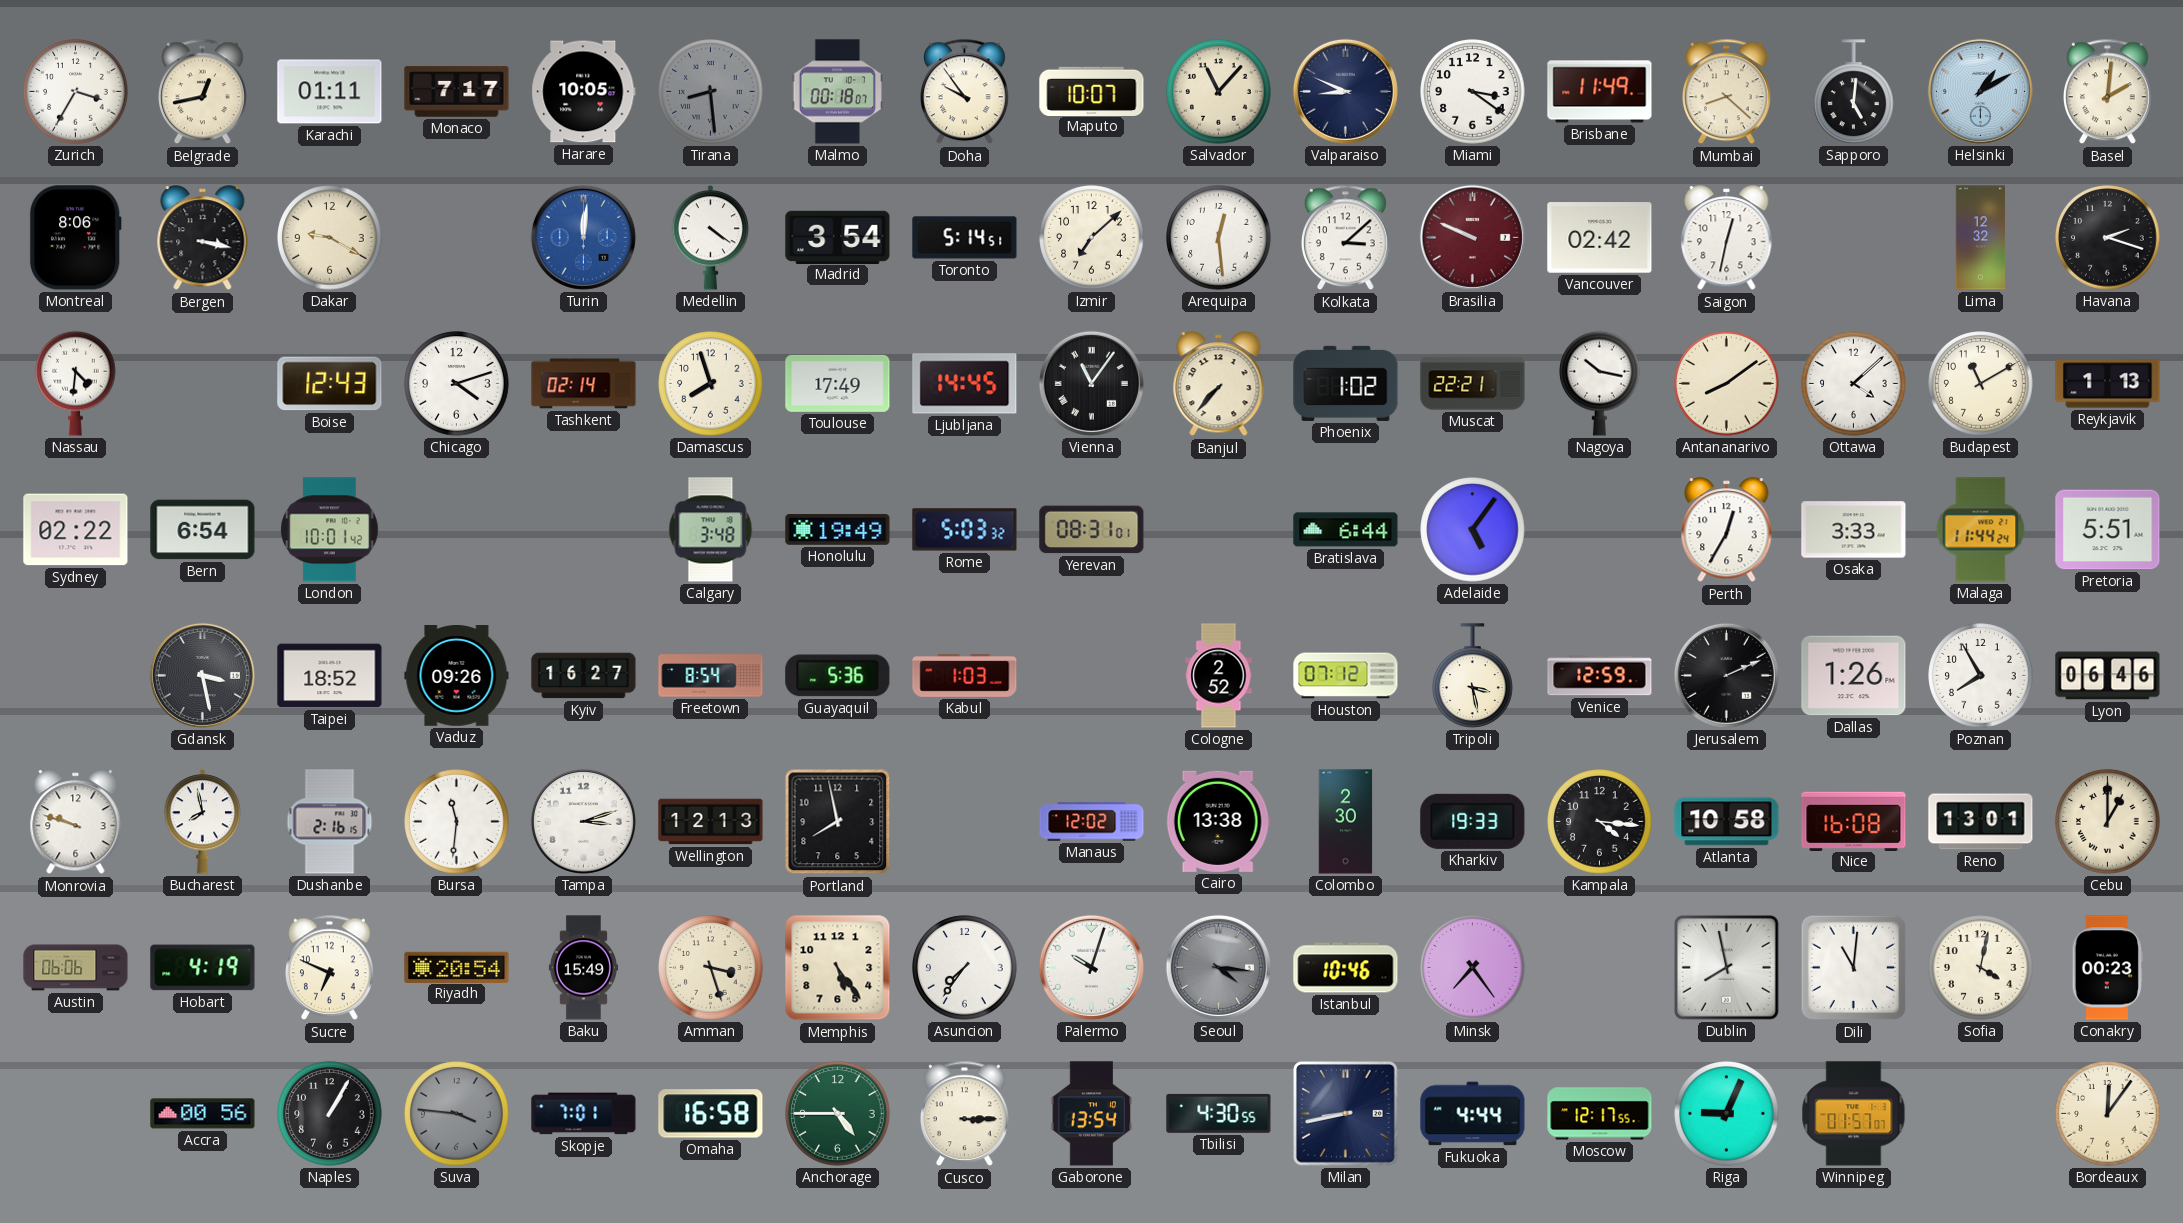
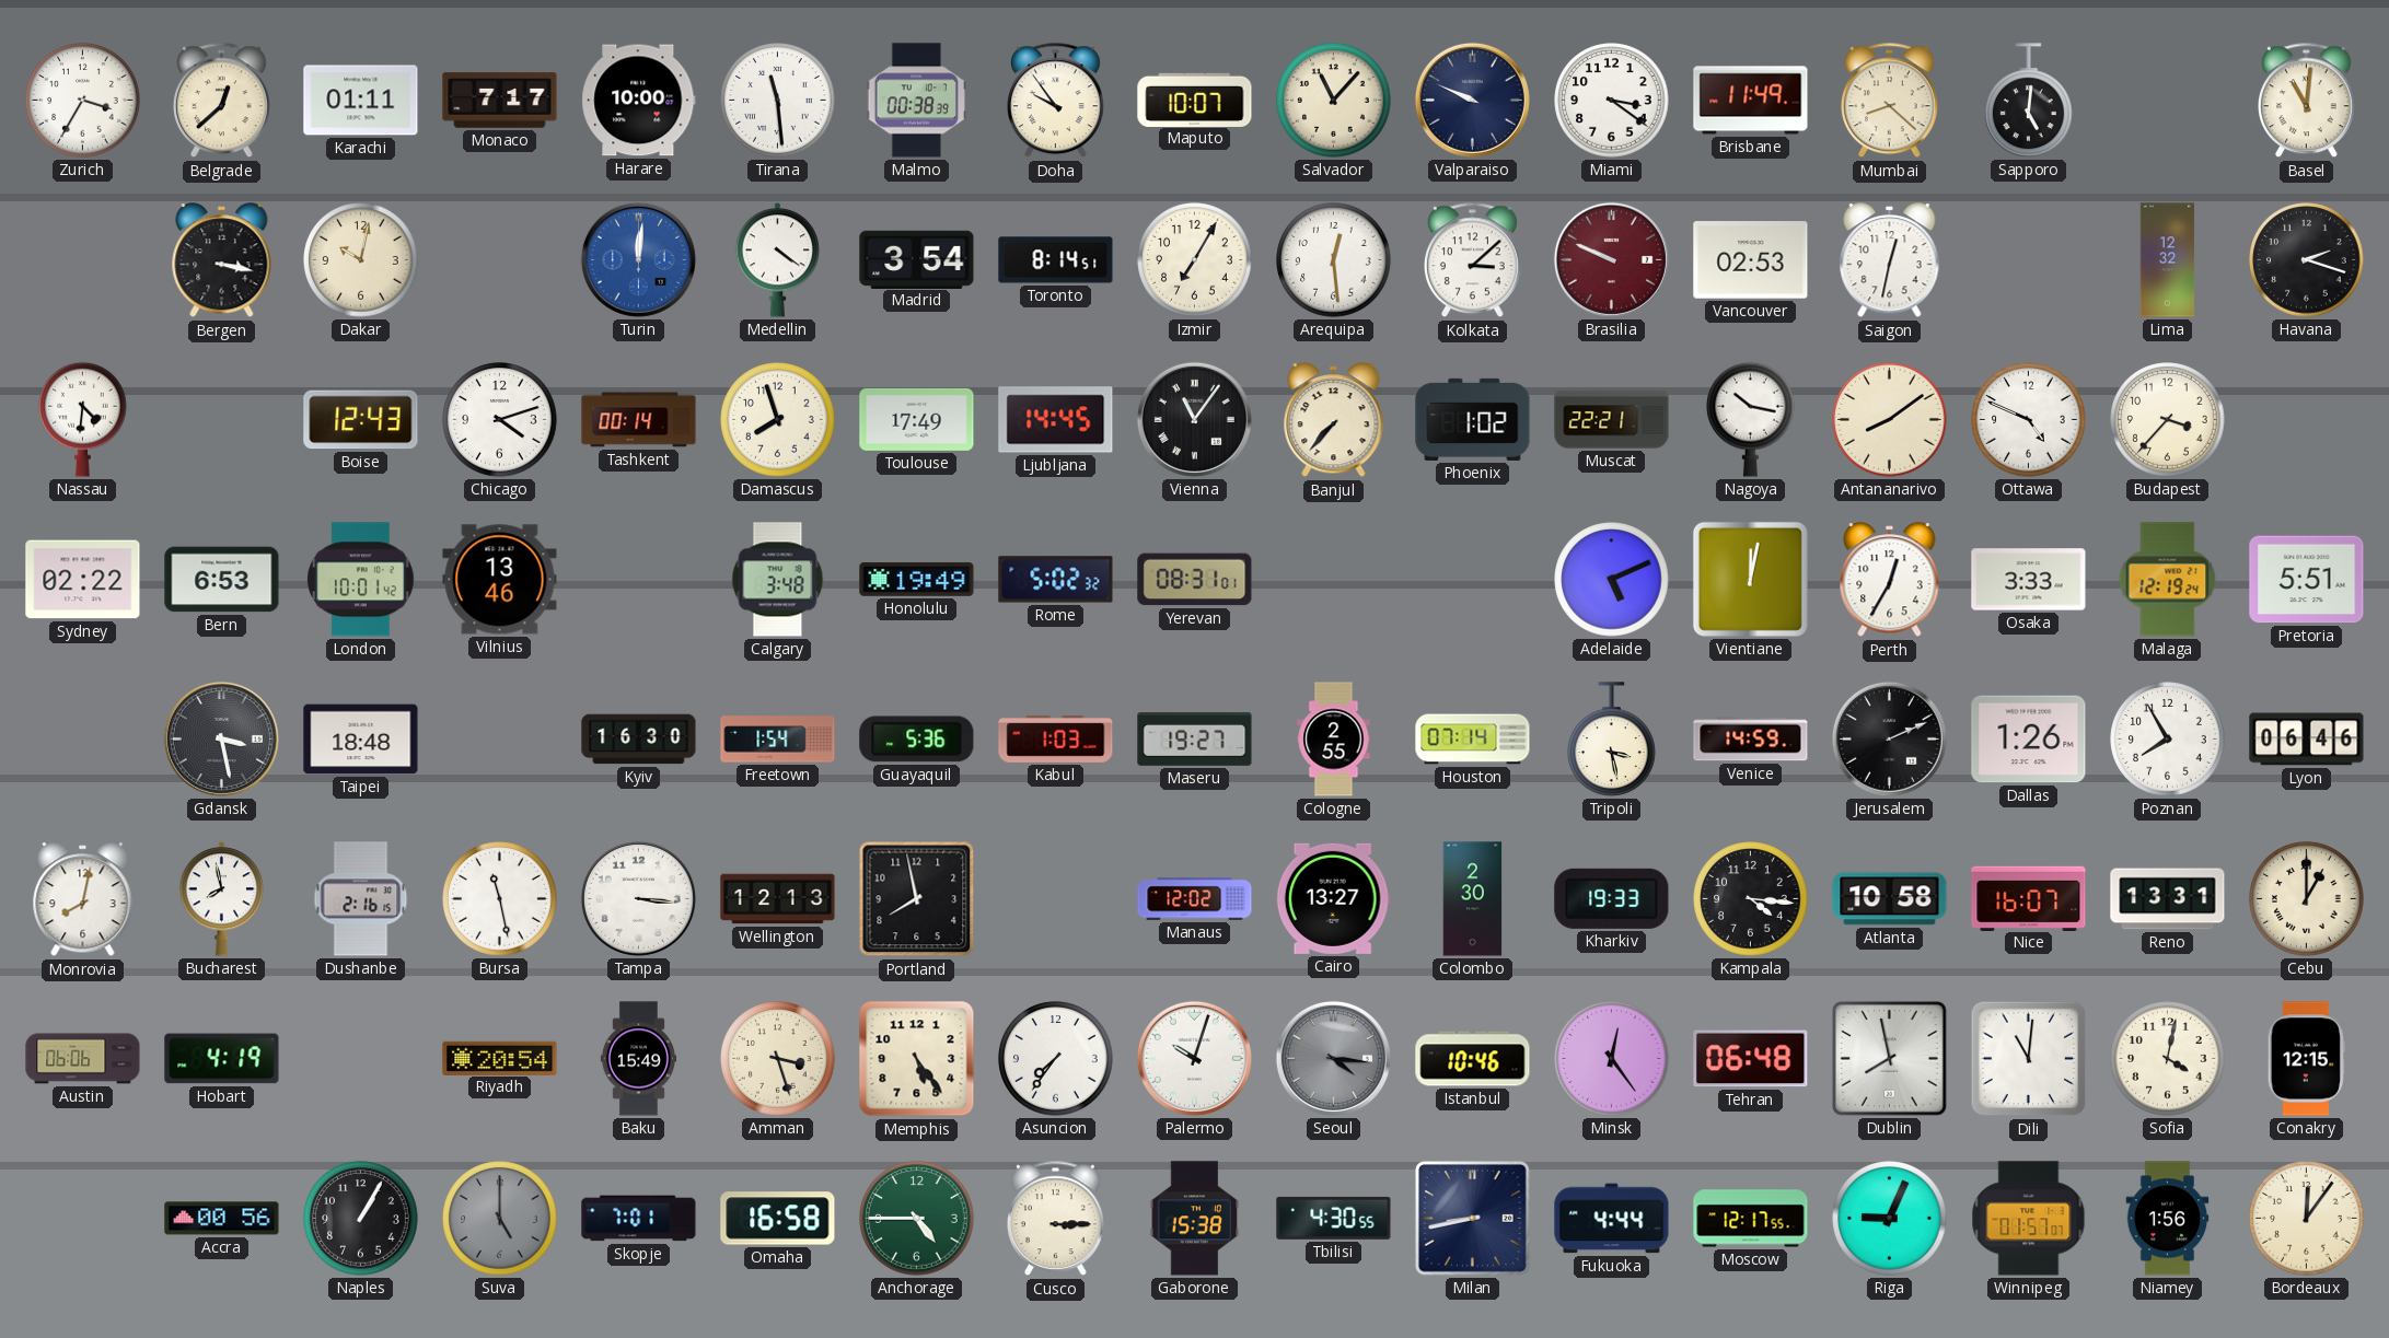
Belgrade: 12:43 -> 12:38
Harare: 10:05 -> 10:00
Tirana: 8:29 -> 11:29
Tirana dial: grey -> white
Malmo: 00:18 -> 00:38
Valparaiso: 8:49 -> 9:49
Helsinki: 1:10 -> none
Basel: 2:01 -> 11:01
Montreal: 8:06 -> none
Dakar: 9:20 -> 10:02
Toronto: 5:14 -> 8:14
Izmir: 7:08 -> 7:05
Vancouver: 02:42 -> 02:53
Tashkent: 02:14 -> 00:14
Ottawa: 4:08 -> 4:49
Budapest: 11:10 -> 3:37
Reykjavik: 1:13 -> none
Bern: 6:54 -> 6:53
Vilnius: none -> 13:46
Rome: 5:03 -> 5:02
Bratislava: 6:44 -> none
Adelaide: 5:06 -> 5:11
Vientiane: none -> 12:02
Malaga: 11:44 -> 12:19
Taipei: 18:52 -> 18:48
Vaduz: 09:26 -> none
Kyiv: 16:27 -> 16:30
Freetown: 8:54 -> 1:54
Maseru: none -> 19:27
Cologne: 2:52 -> 2:55
Houston: 07:12 -> 07:14
Venice: 12:59 -> 14:59
Monrovia: 9:48 -> 8:02
Bursa: 11:31 -> 11:28
Tampa: 3:12 -> 3:16
Cairo: 13:38 -> 13:27
Nice: 16:08 -> 16:07
Reno: 13:01 -> 13:31
Sucre: 6:49 -> none
Minsk: 7:24 -> 12:24
Tehran: none -> 06:48
Conakry: 00:23 -> 12:15
Suva: 3:46 -> 5:00
Gaborone: 13:54 -> 15:38
Niamey: none -> 1:56
